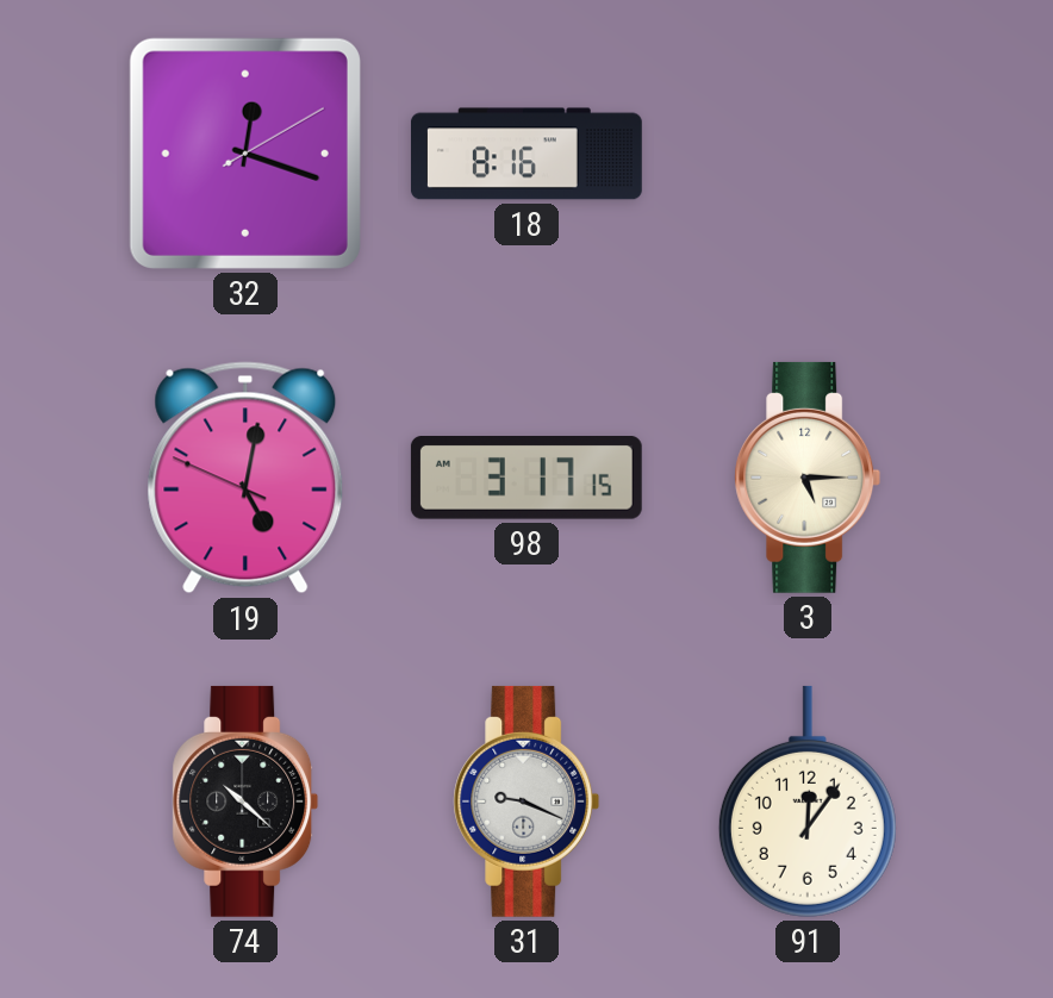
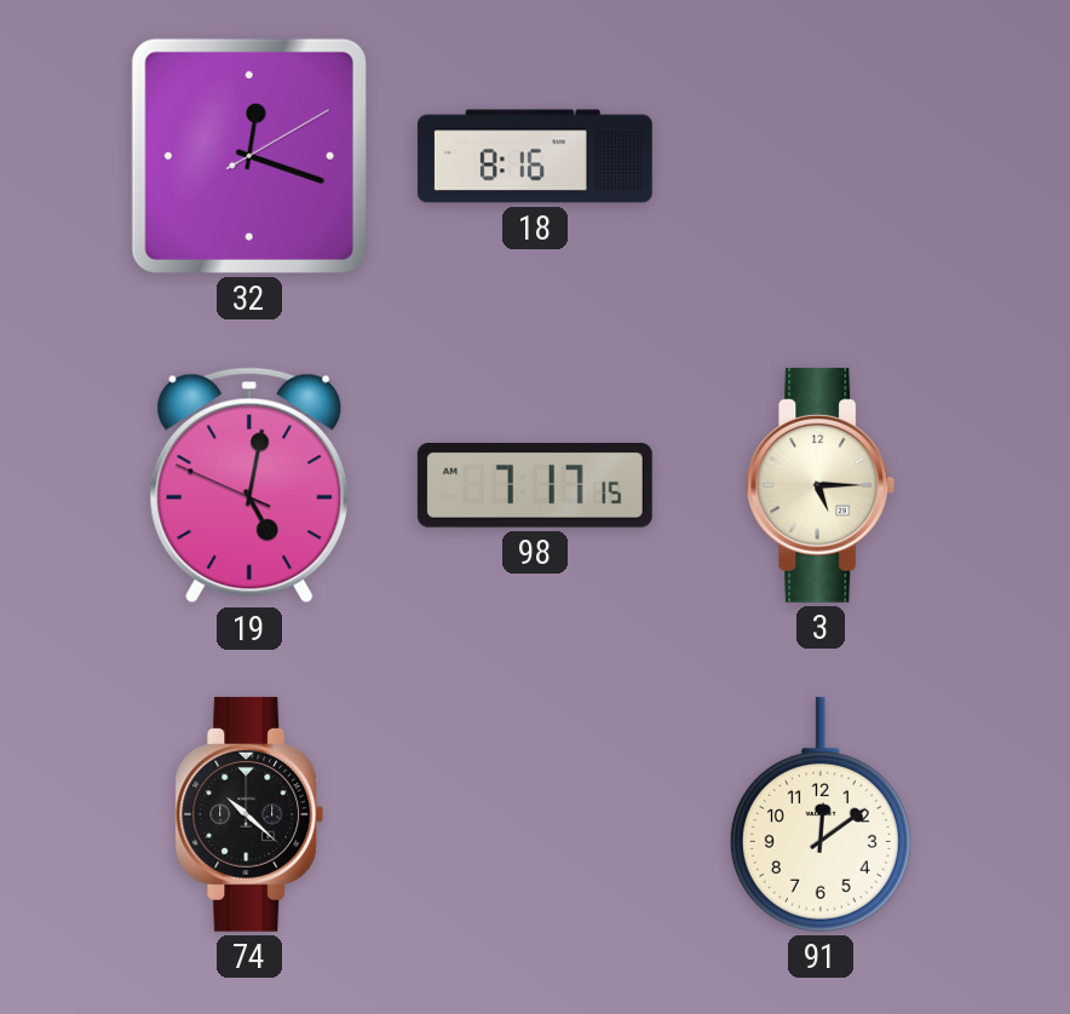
98: 3:17 -> 7:17
31: 9:19 -> none
91: 12:06 -> 12:09
